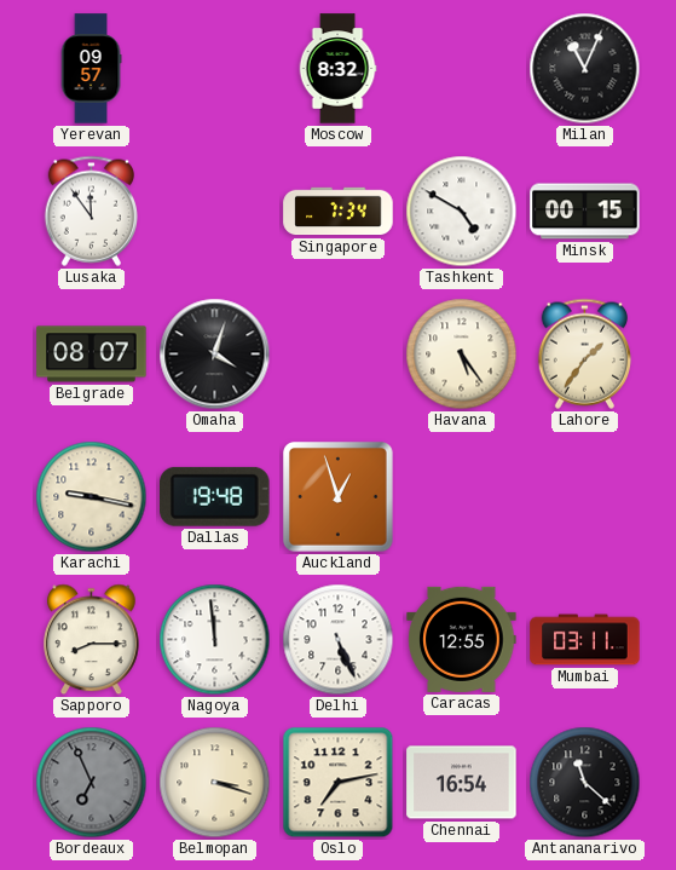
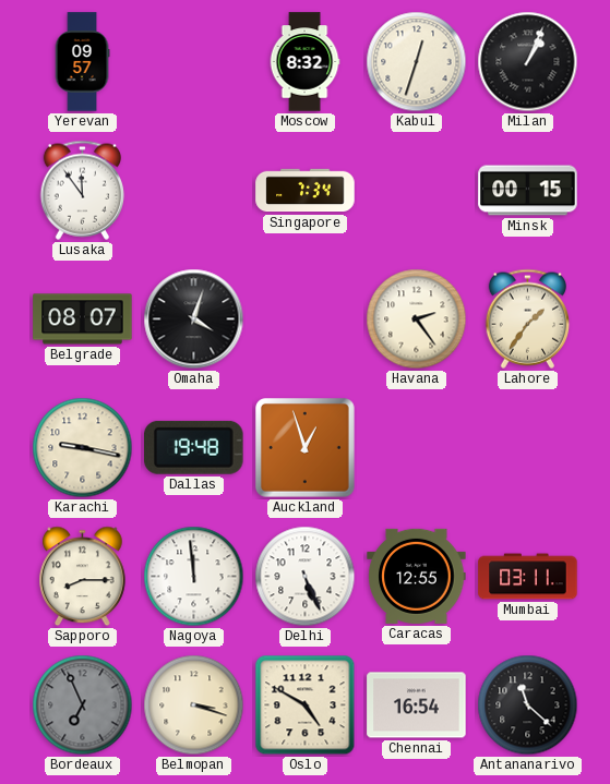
Kabul: none -> 12:33
Milan: 11:04 -> 1:04
Tashkent: 4:50 -> none
Havana: 5:24 -> 2:24
Oslo: 7:13 -> 4:50
